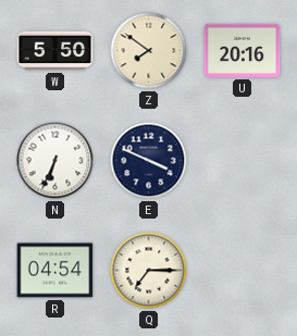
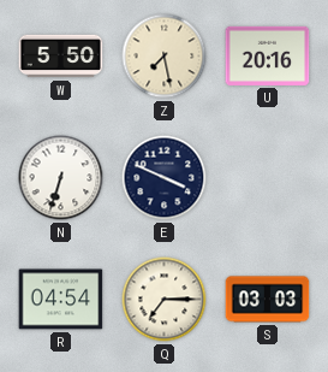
Z: 7:51 -> 7:28
N: 6:34 -> 6:33
S: none -> 03:03
